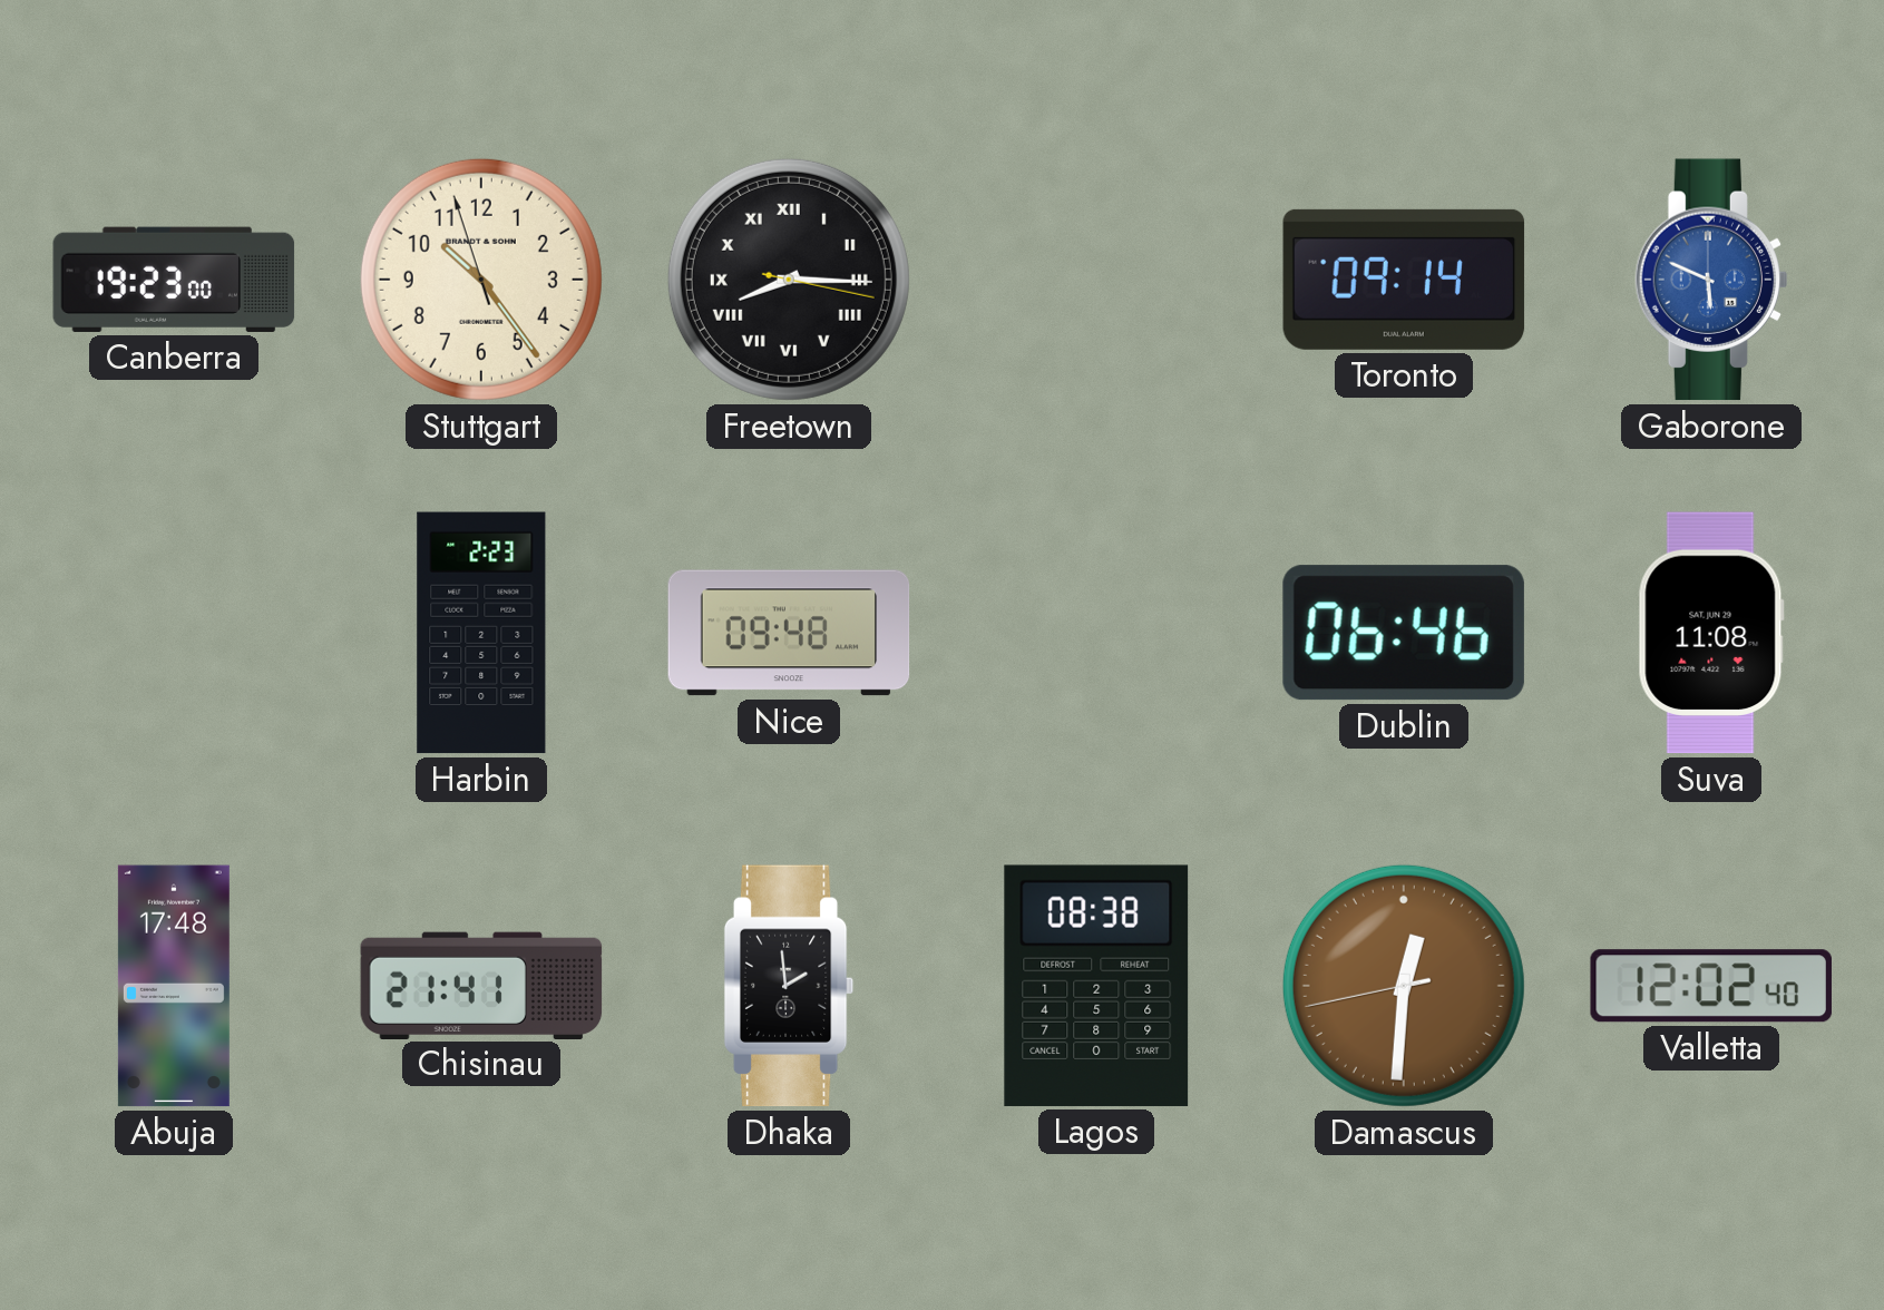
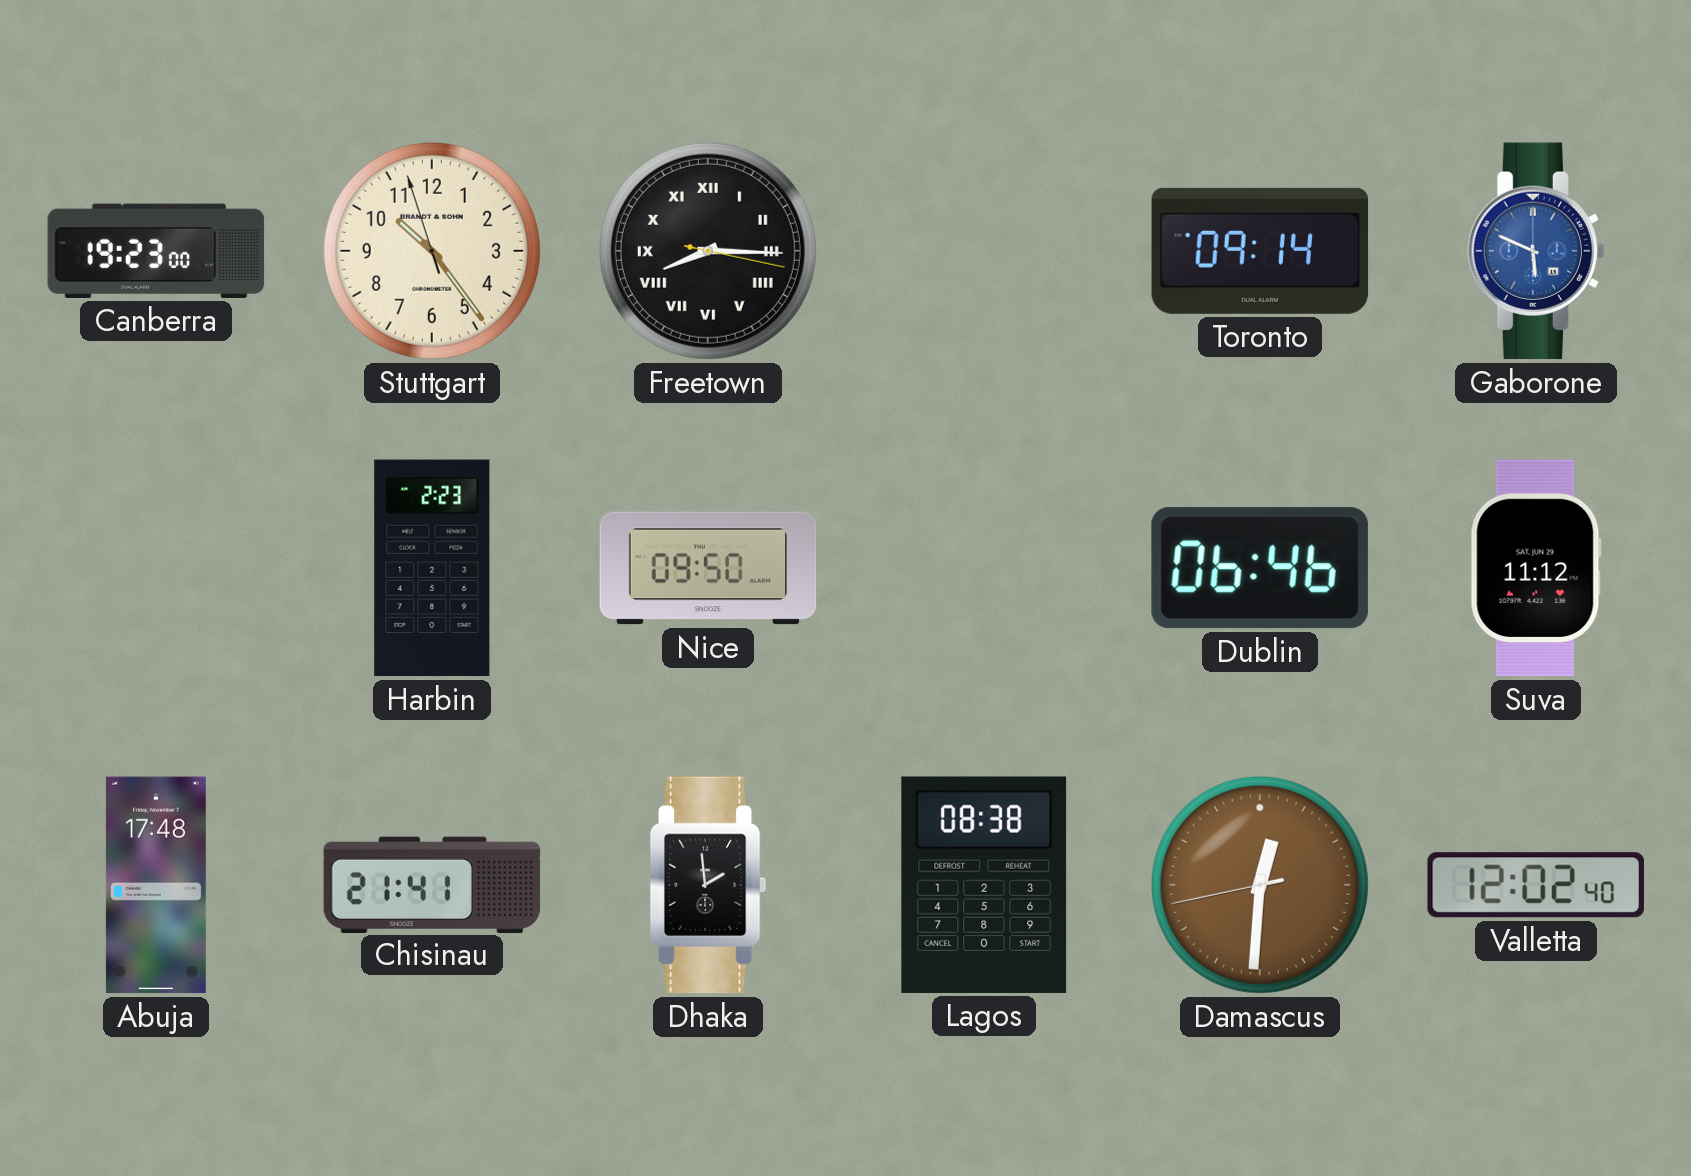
Nice: 09:48 -> 09:50
Suva: 11:08 -> 11:12
